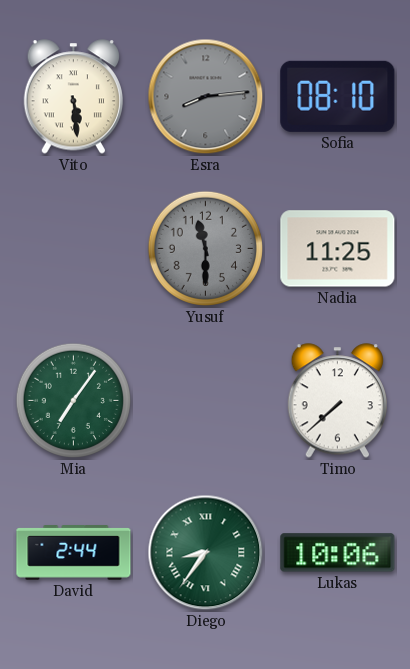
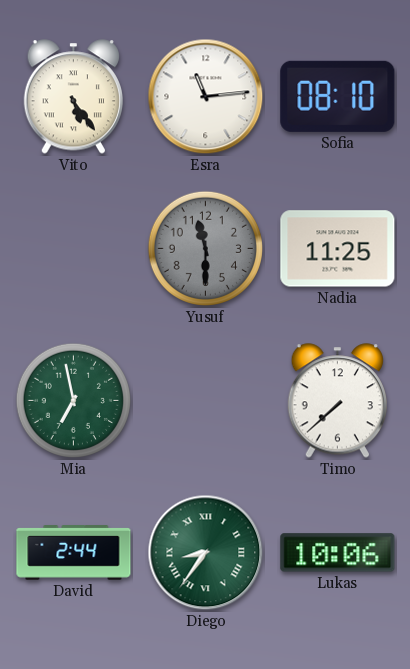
Vito: 5:29 -> 5:24
Esra: 8:14 -> 11:14
Esra dial: grey -> white
Mia: 7:06 -> 6:58
